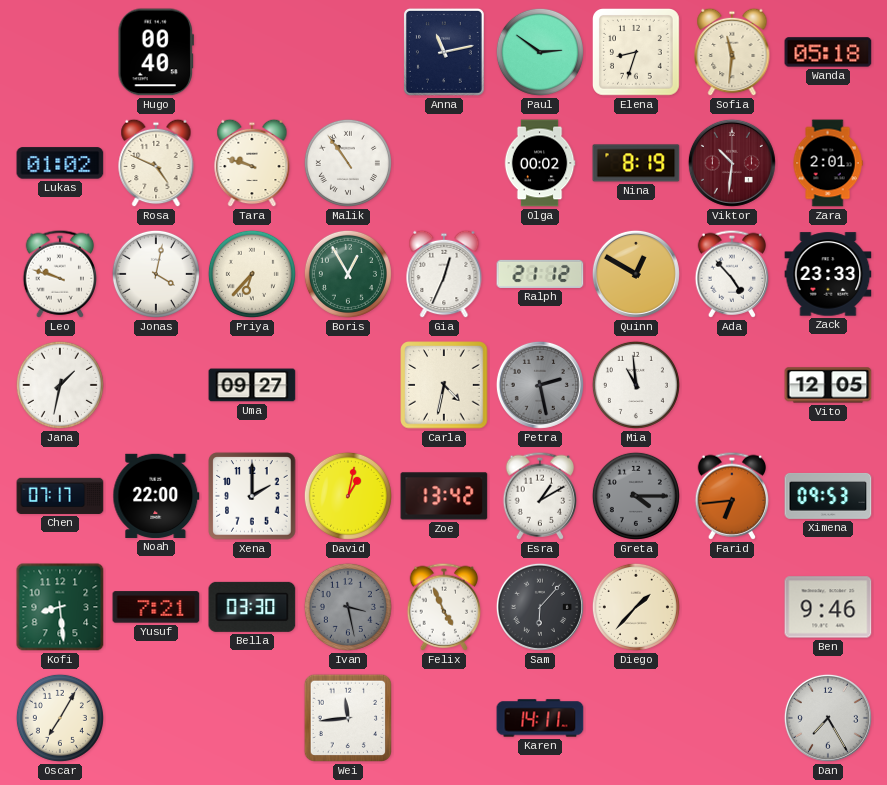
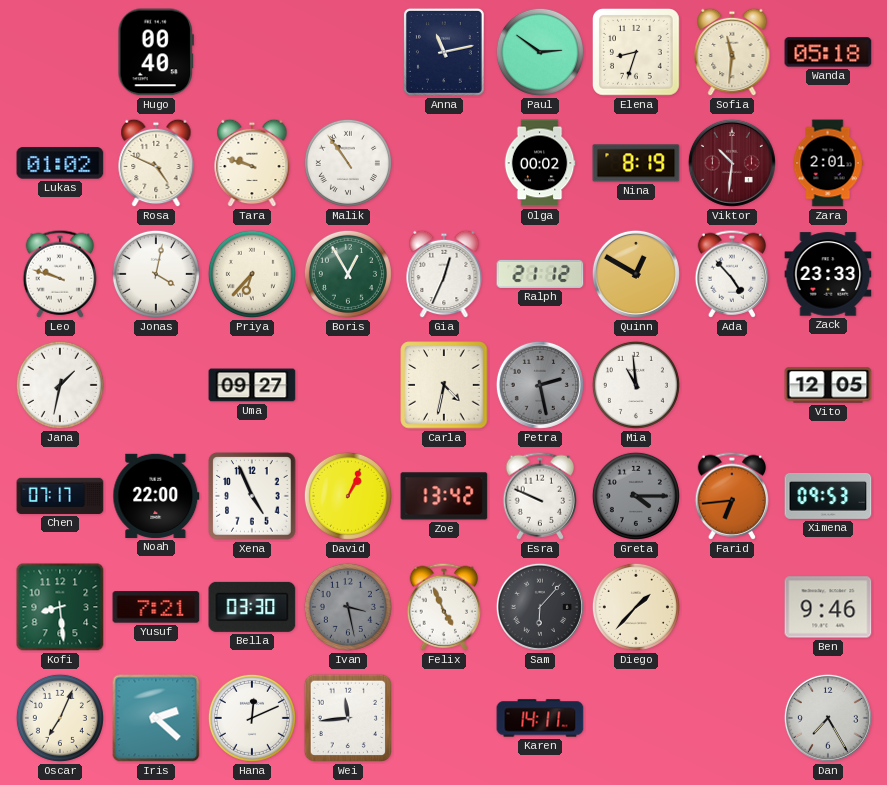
Xena: 2:00 -> 4:56
David: 1:02 -> 1:04
Esra: 1:10 -> 9:49
Oscar: 7:05 -> 7:04
Iris: none -> 2:22
Hana: none -> 12:11
